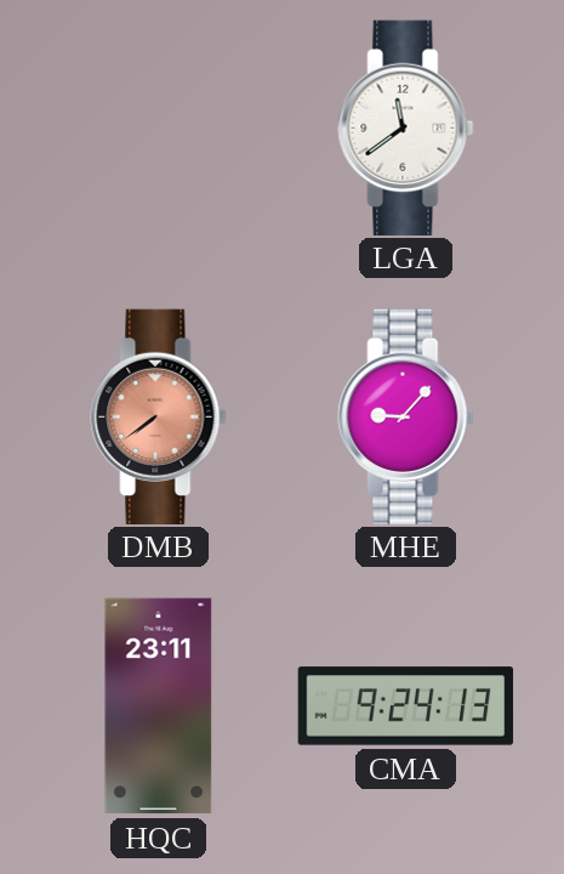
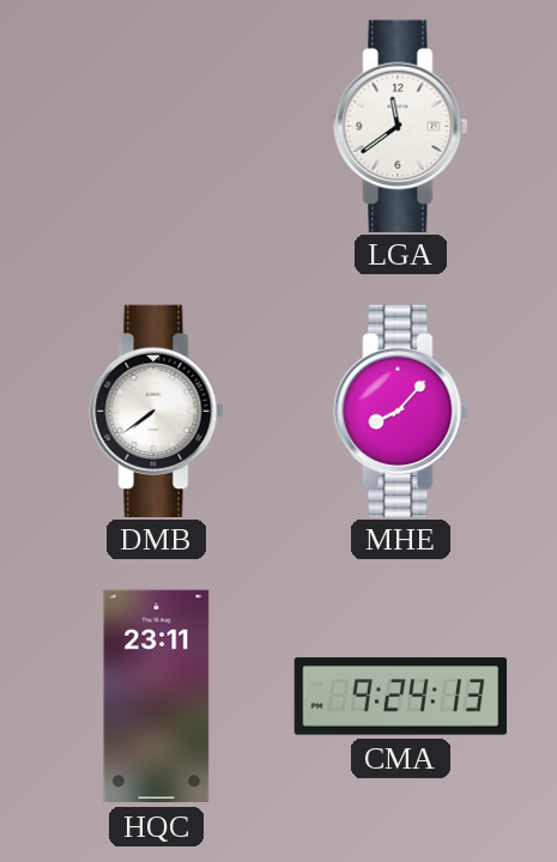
DMB dial: salmon -> white
MHE: 9:07 -> 8:07
